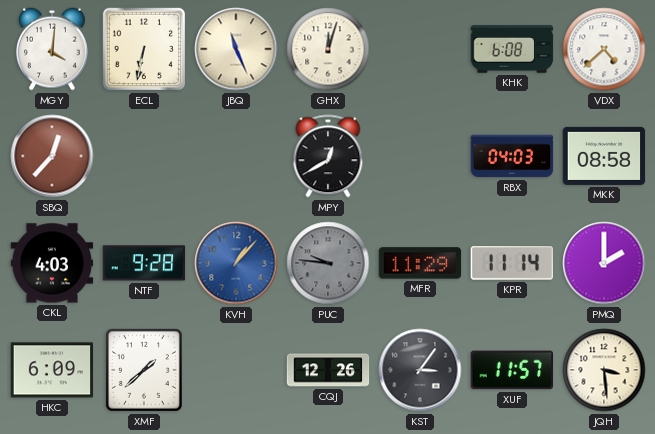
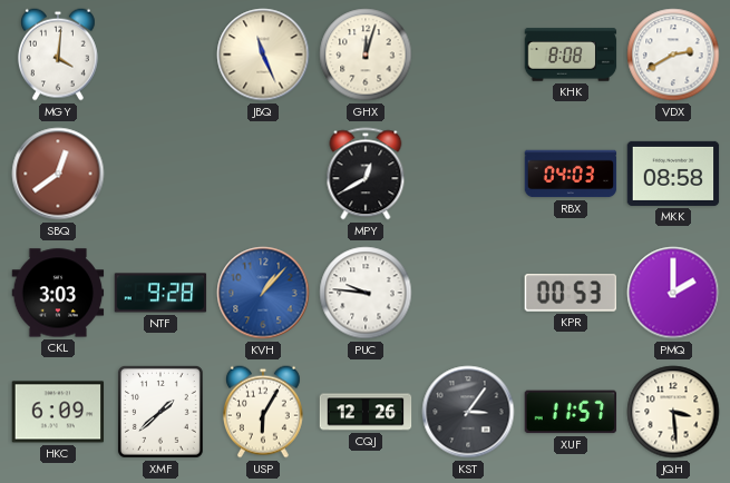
ECL: 6:32 -> none
KHK: 6:08 -> 8:08
VDX: 4:38 -> 2:40
SBQ: 12:37 -> 12:39
CKL: 4:03 -> 3:03
PUC dial: grey -> white
MFR: 11:29 -> none
KPR: 11:14 -> 00:53
USP: none -> 6:05
